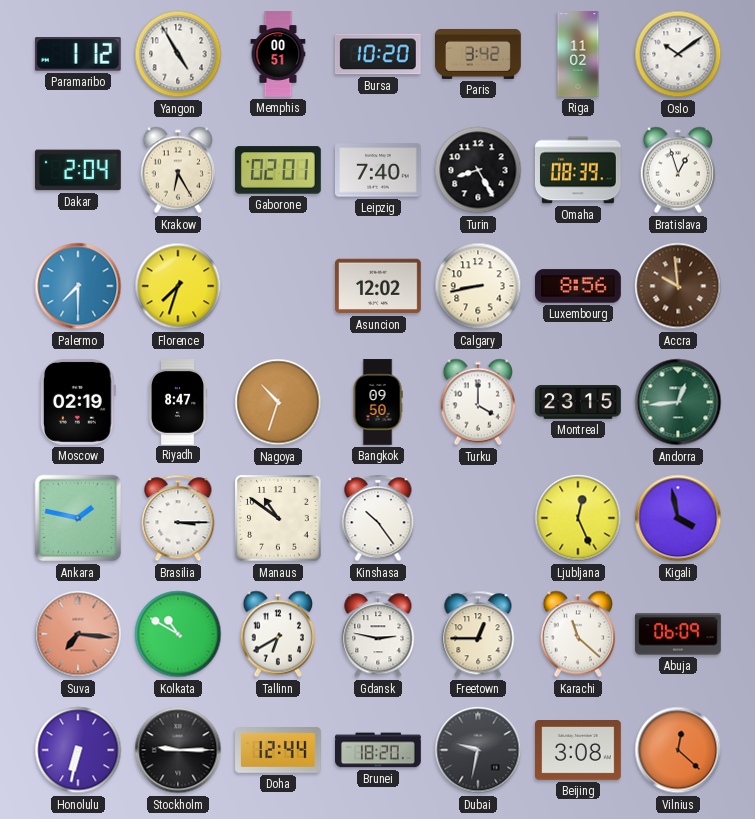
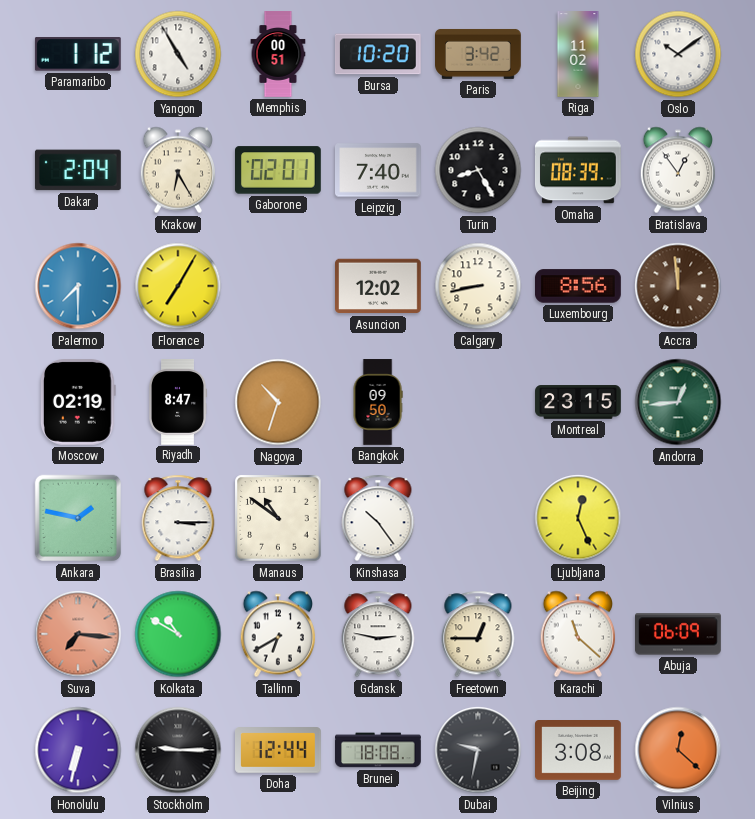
Bratislava: 12:57 -> 12:54
Florence: 7:33 -> 7:05
Accra: 9:59 -> 11:59
Turku: 4:00 -> none
Kigali: 3:58 -> none
Brunei: 18:20 -> 18:08
